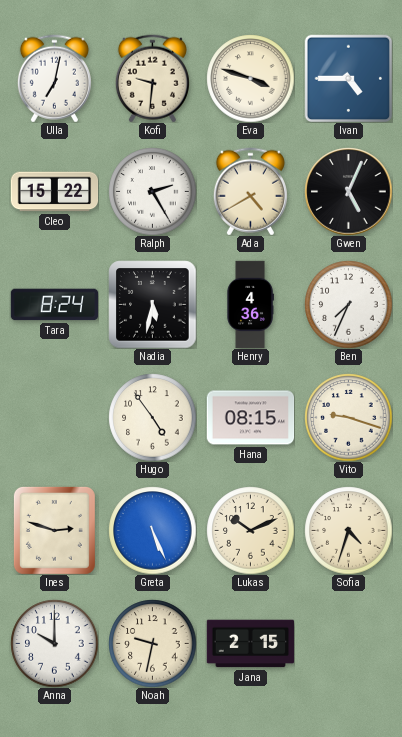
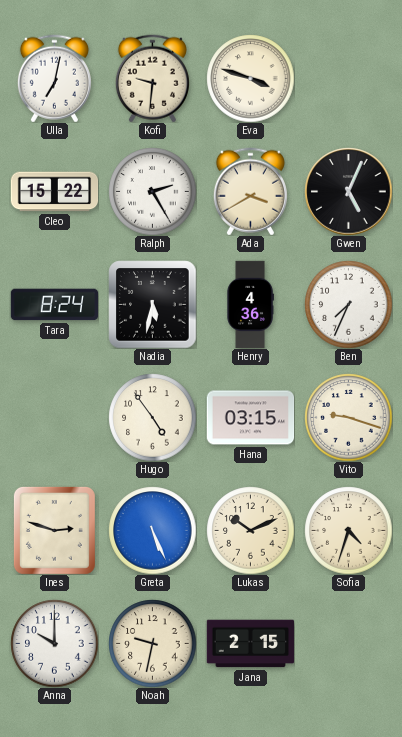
Ivan: 4:45 -> none
Ada: 4:40 -> 3:40
Hana: 08:15 -> 03:15
